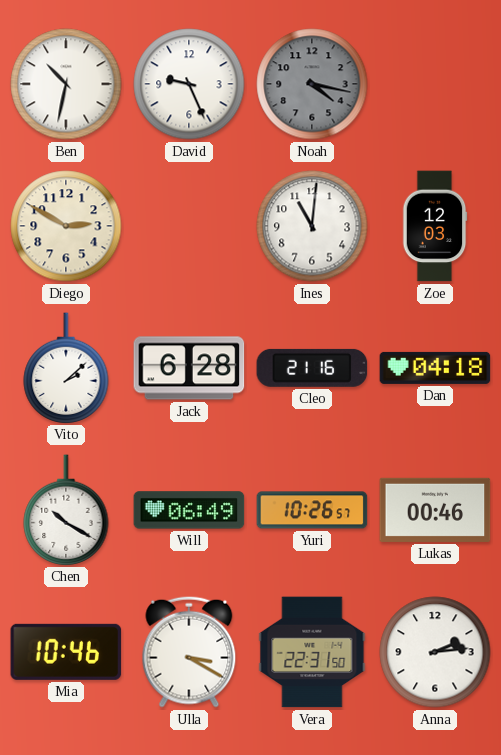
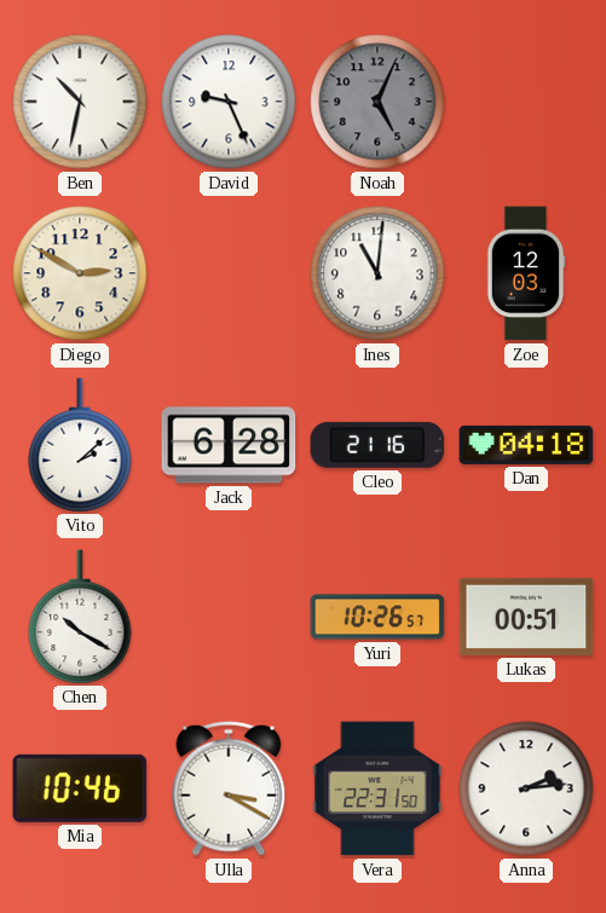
Noah: 4:17 -> 5:04
Will: 06:49 -> none
Lukas: 00:46 -> 00:51
